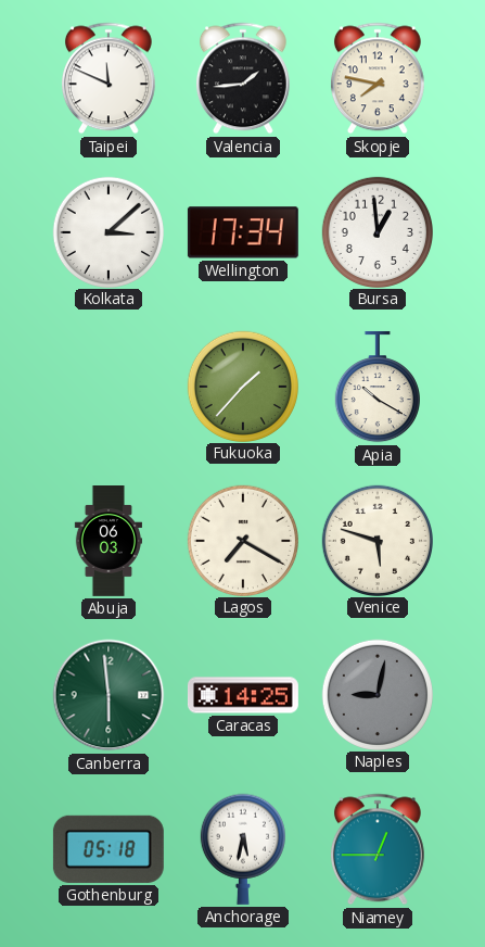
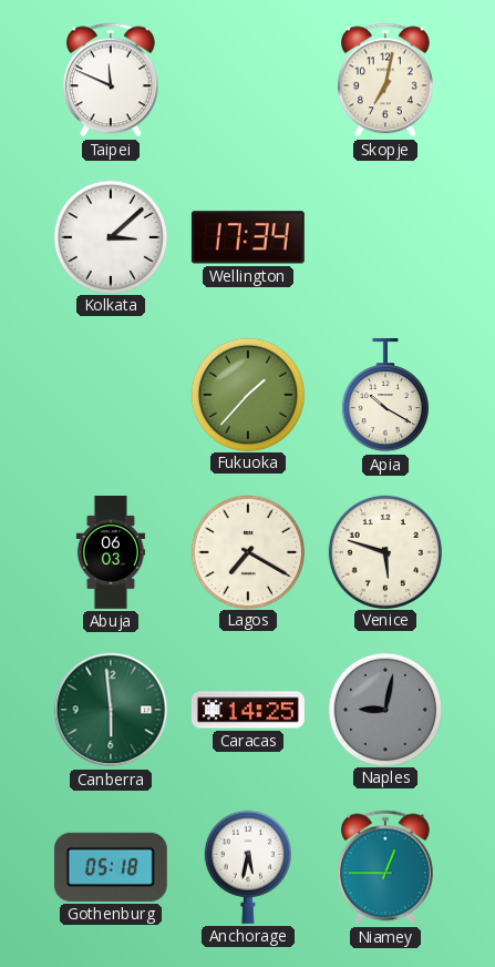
Valencia: 1:44 -> none
Skopje: 7:47 -> 7:02
Bursa: 12:59 -> none
